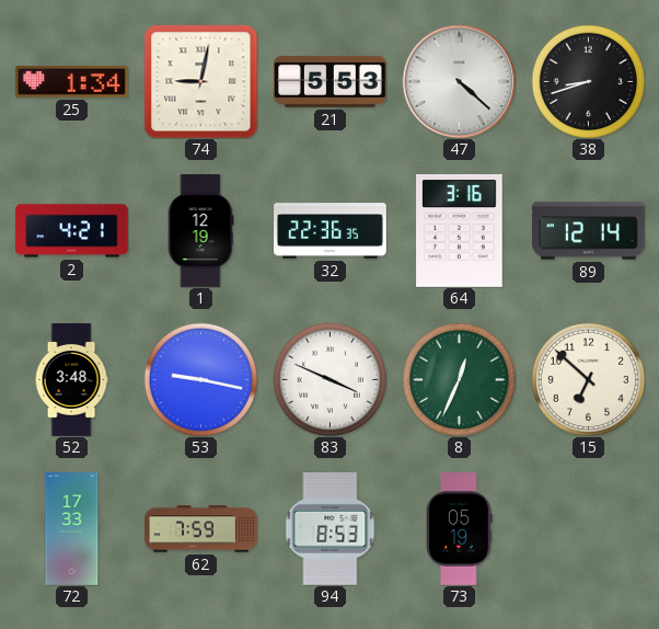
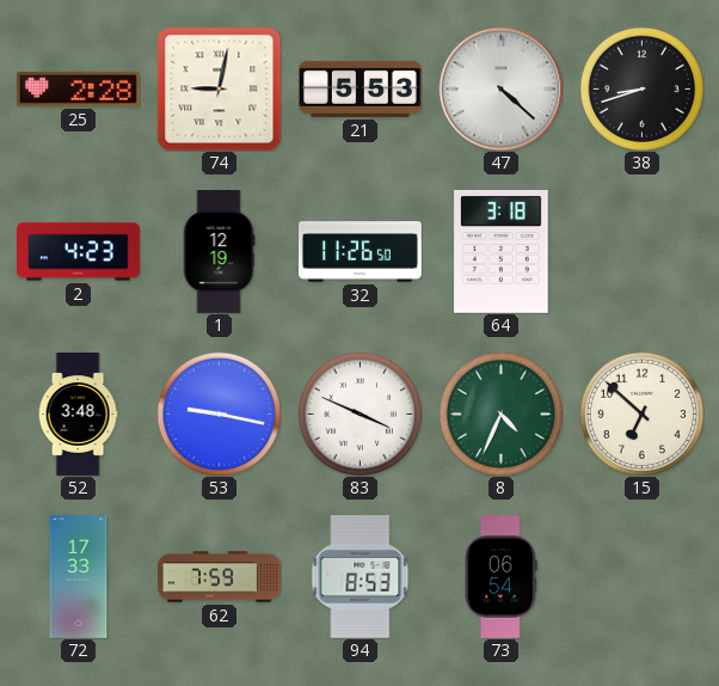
25: 1:34 -> 2:28
2: 4:21 -> 4:23
32: 22:36 -> 11:26
64: 3:16 -> 3:18
89: 12:14 -> none
8: 12:34 -> 4:34
73: 05:19 -> 06:54
